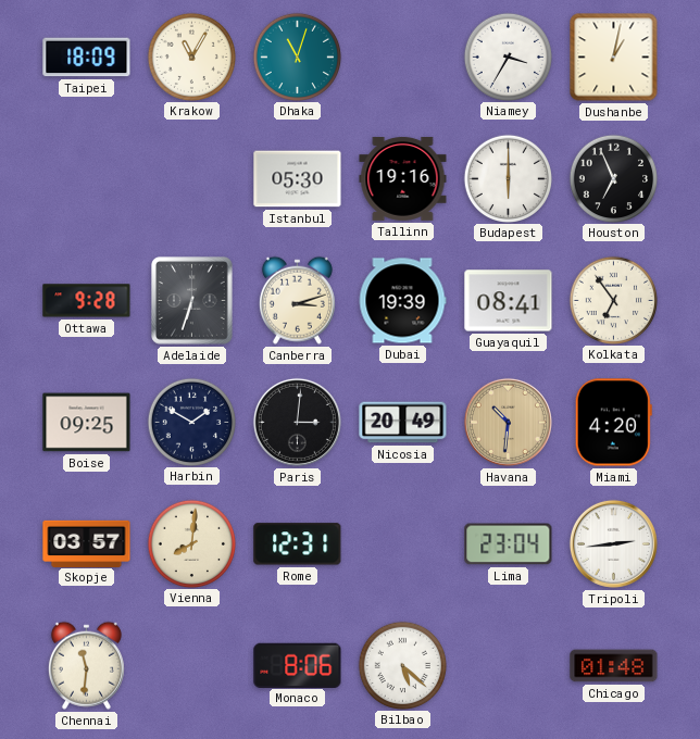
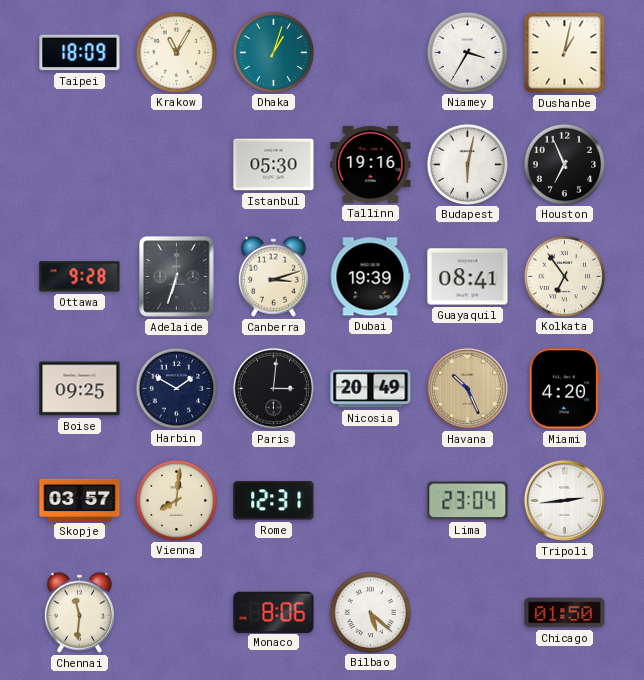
Dhaka: 11:03 -> 1:03
Budapest: 6:00 -> 6:02
Havana: 10:31 -> 10:26
Chicago: 01:48 -> 01:50
